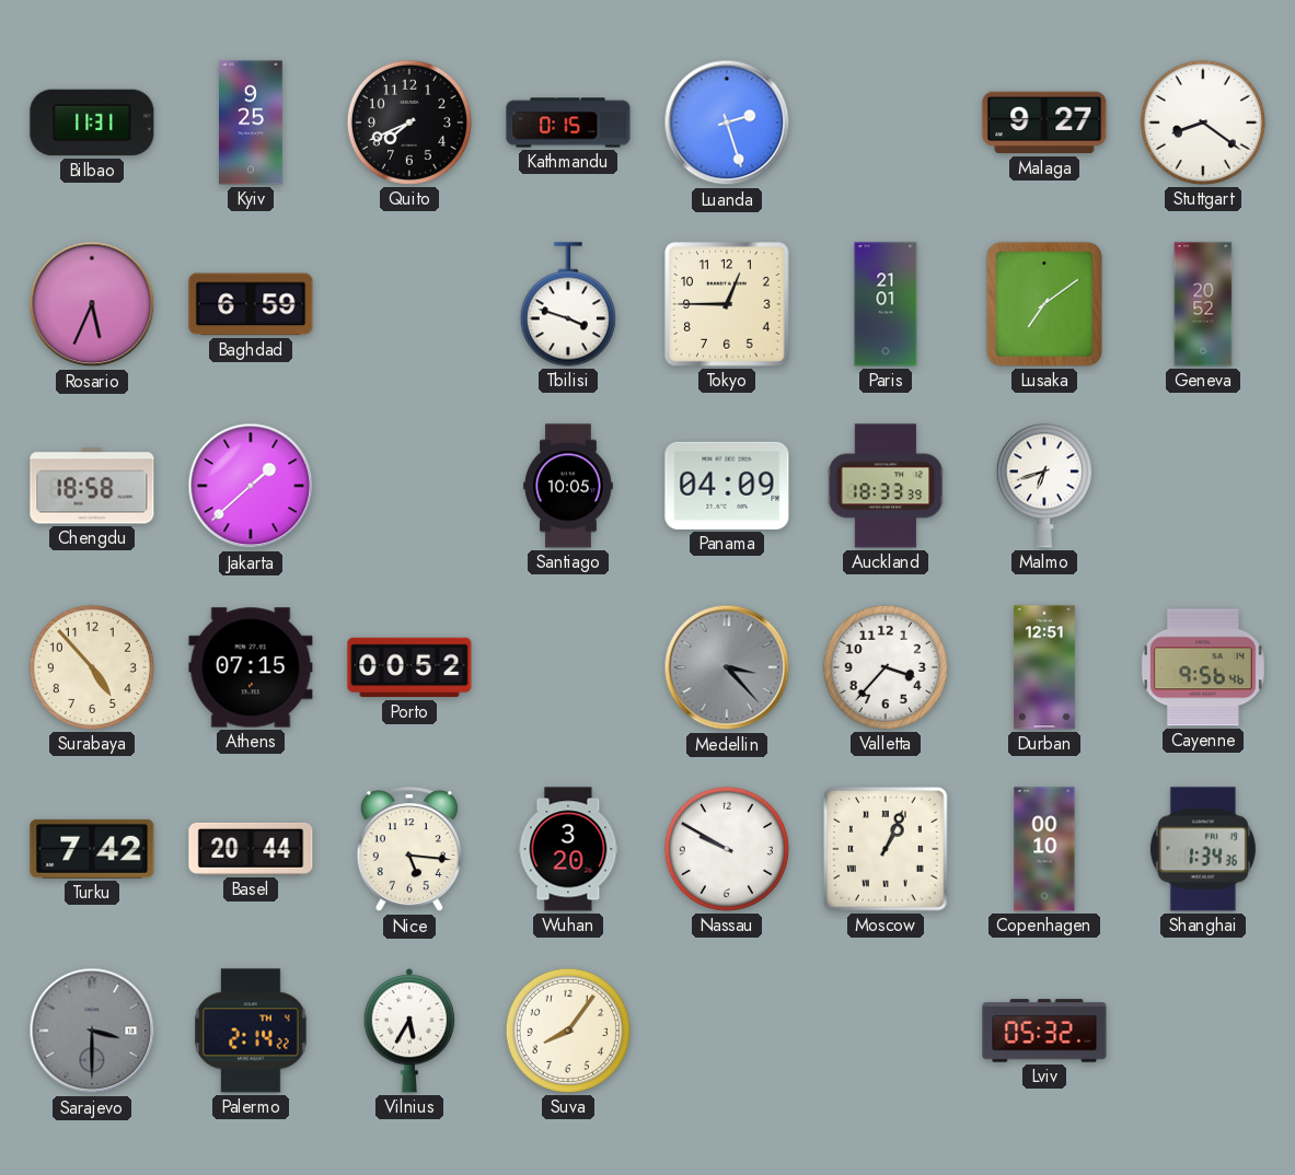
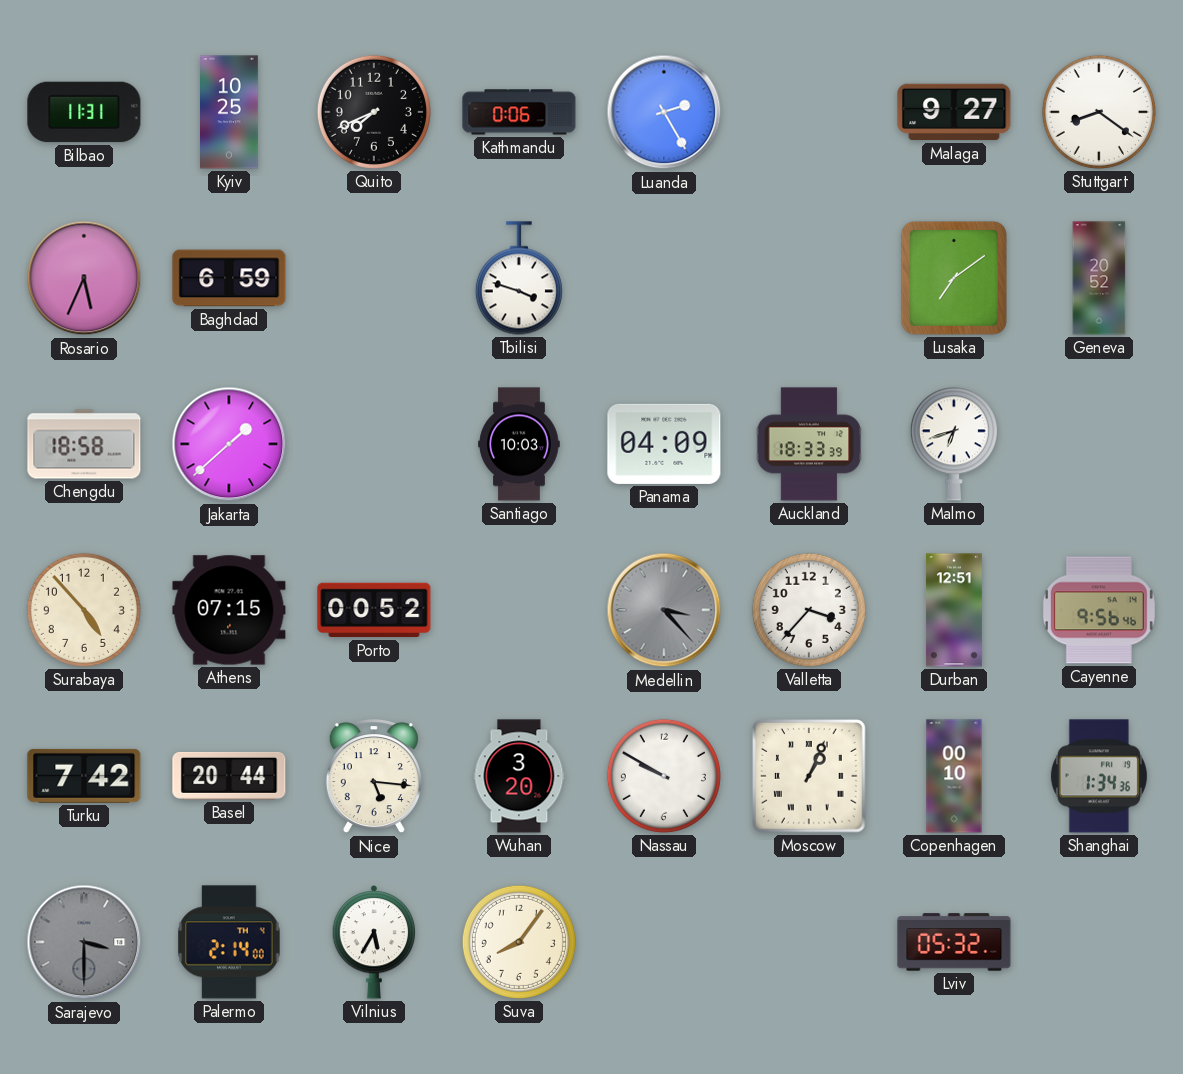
Kyiv: 9:25 -> 10:25
Kathmandu: 0:15 -> 0:06
Luanda: 2:27 -> 2:25
Tokyo: 12:45 -> none
Paris: 21:01 -> none
Santiago: 10:05 -> 10:03
Palermo: 2:14:22 -> 2:14:00
